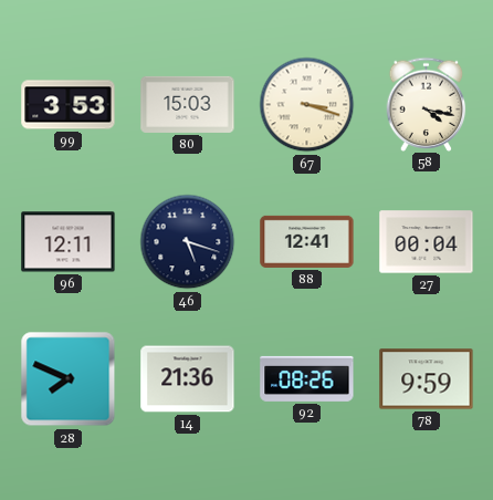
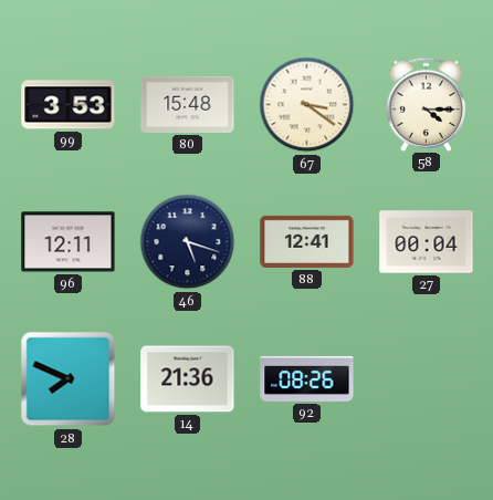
80: 15:03 -> 15:48
67: 3:18 -> 3:21
58: 4:17 -> 4:15
78: 9:59 -> none
